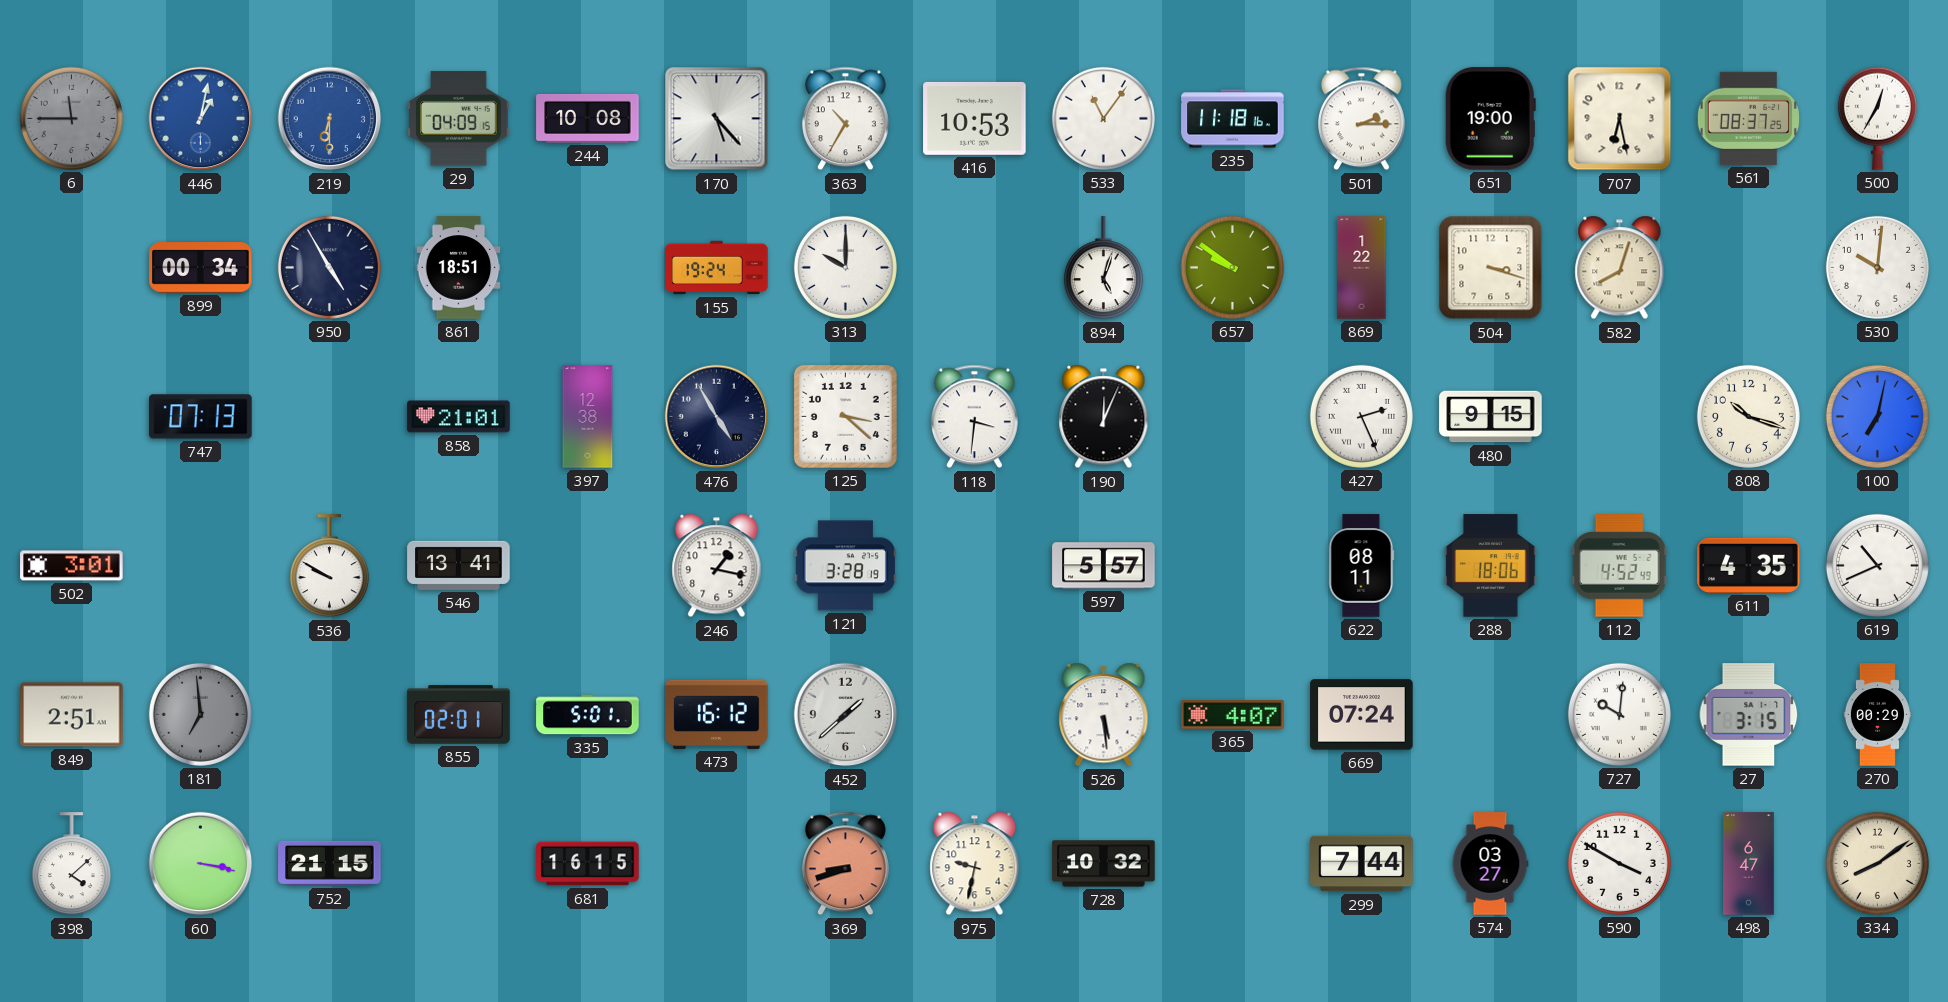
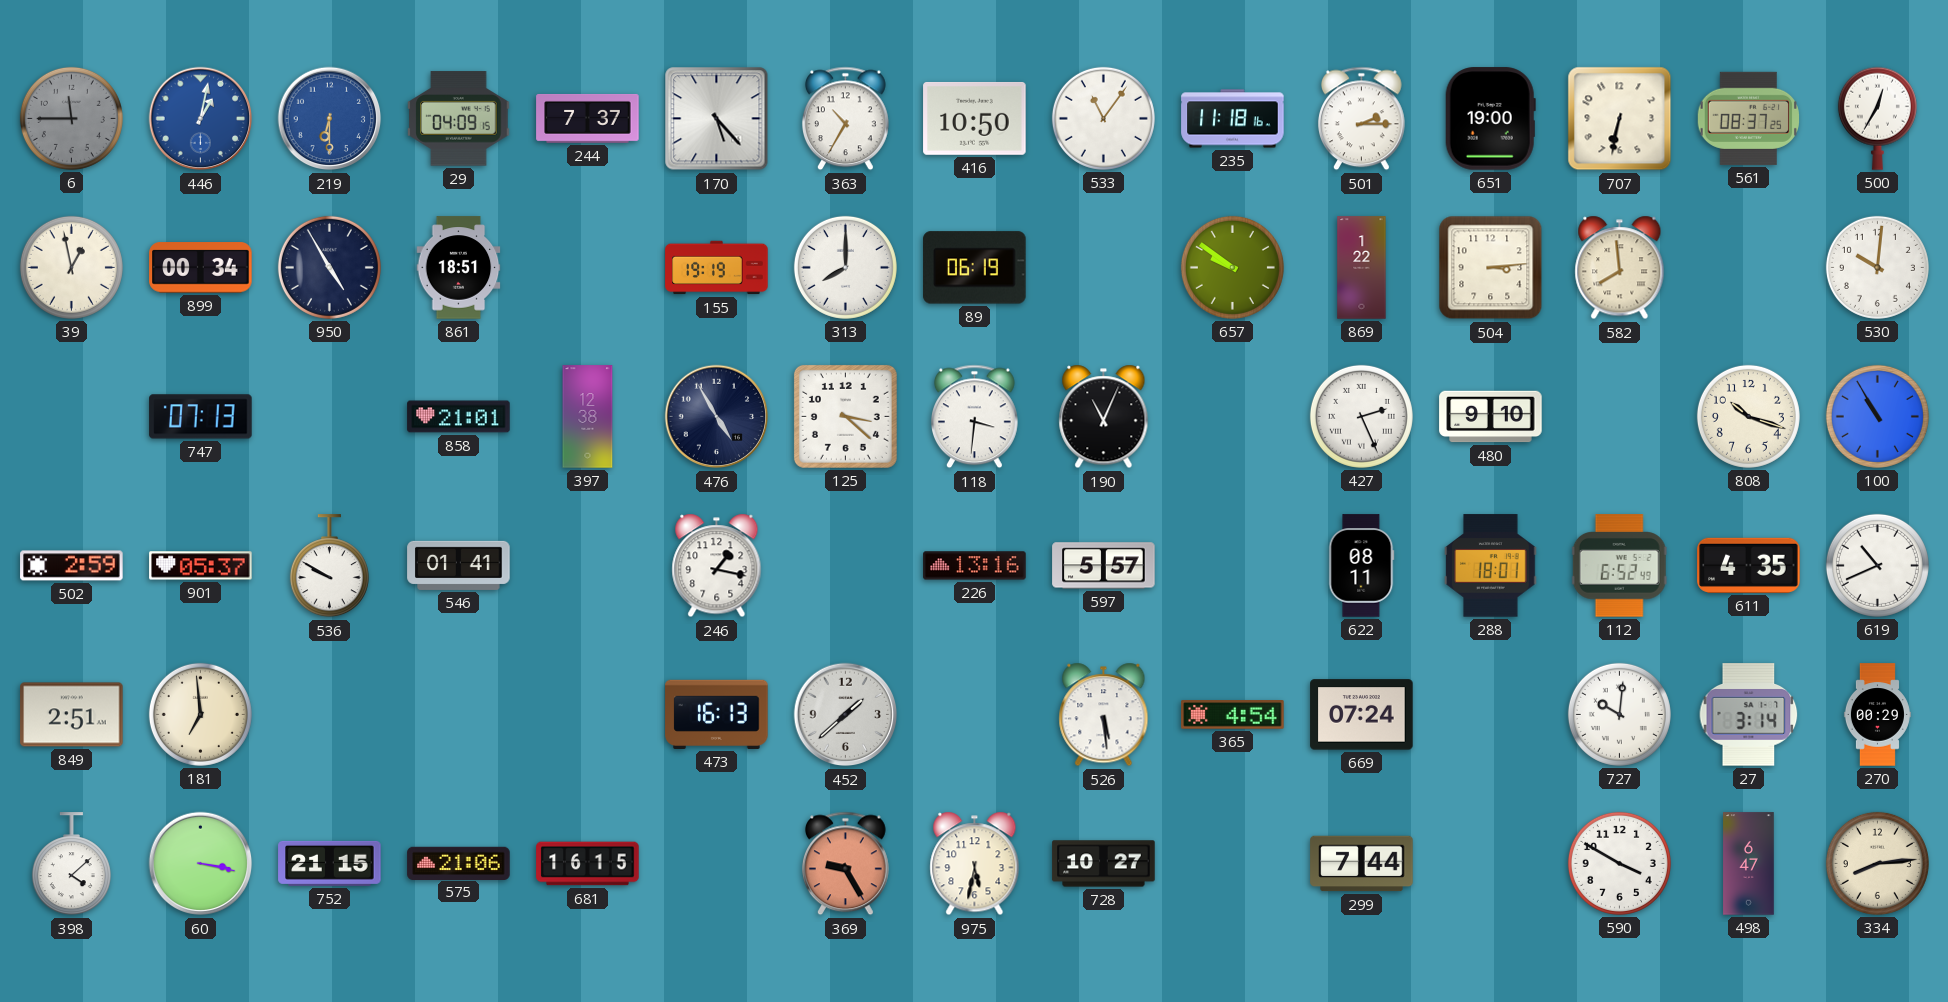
244: 10:08 -> 7:37
416: 10:53 -> 10:50
707: 6:28 -> 6:32
39: none -> 12:58
155: 19:24 -> 19:19
313: 10:00 -> 8:00
89: none -> 06:19
894: 5:03 -> none
504: 3:18 -> 3:14
582: 8:03 -> 7:59
190: 12:04 -> 11:04
480: 9:15 -> 9:10
100: 7:02 -> 10:55
502: 3:01 -> 2:59
901: none -> 05:37
546: 13:41 -> 01:41
121: 3:28 -> none
226: none -> 13:16
288: 18:06 -> 18:01
112: 4:52 -> 6:52
181 dial: grey -> cream
855: 02:01 -> none
335: 5:01 -> none
473: 16:12 -> 16:13
365: 4:07 -> 4:54
27: 3:15 -> 3:14
575: none -> 21:06
369: 8:42 -> 9:25
975: 9:32 -> 5:32
728: 10:32 -> 10:27
574: 03:27 -> none
334: 8:09 -> 8:14
